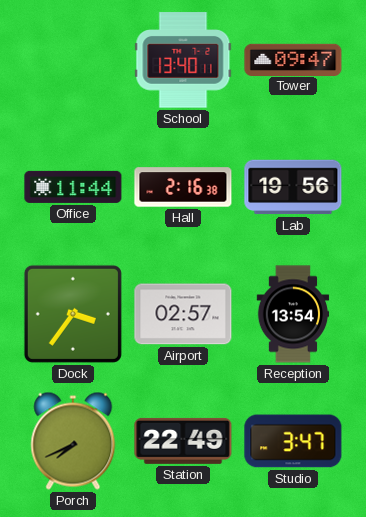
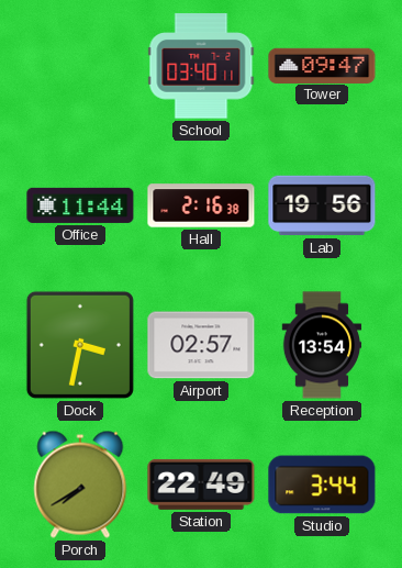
School: 13:40 -> 03:40
Dock: 3:36 -> 3:32
Porch: 7:41 -> 7:40
Studio: 3:47 -> 3:44
